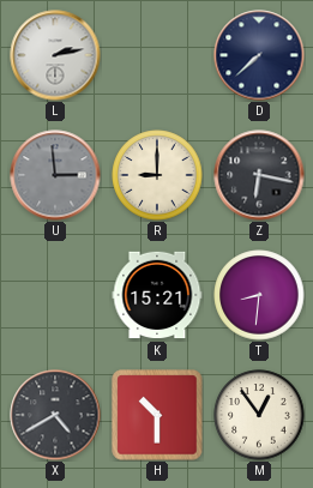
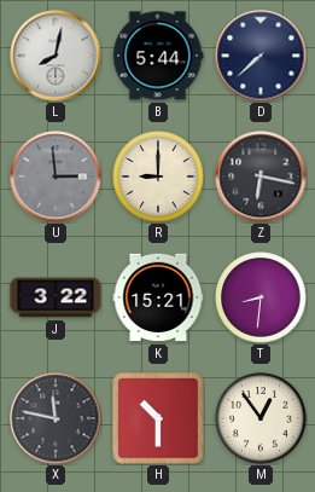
L: 2:13 -> 8:02
B: none -> 5:44
J: none -> 3:22
X: 4:40 -> 11:47
